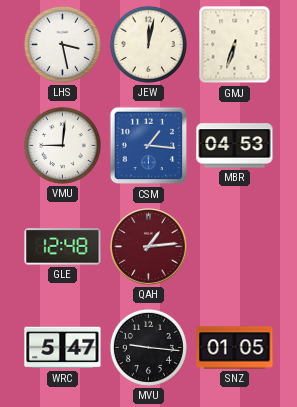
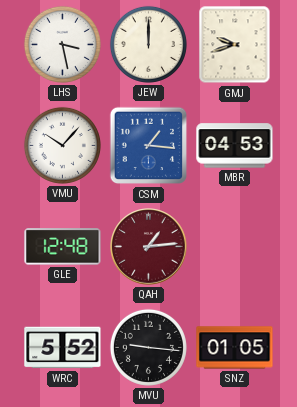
JEW: 12:02 -> 12:00
GMJ: 6:33 -> 9:42
VMU: 9:01 -> 10:07
WRC: 5:47 -> 5:52
